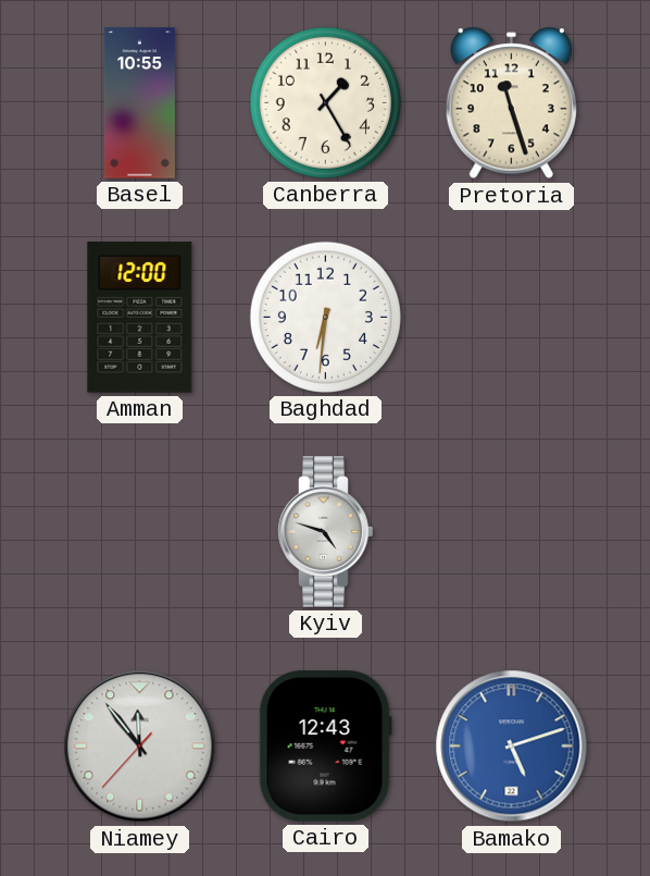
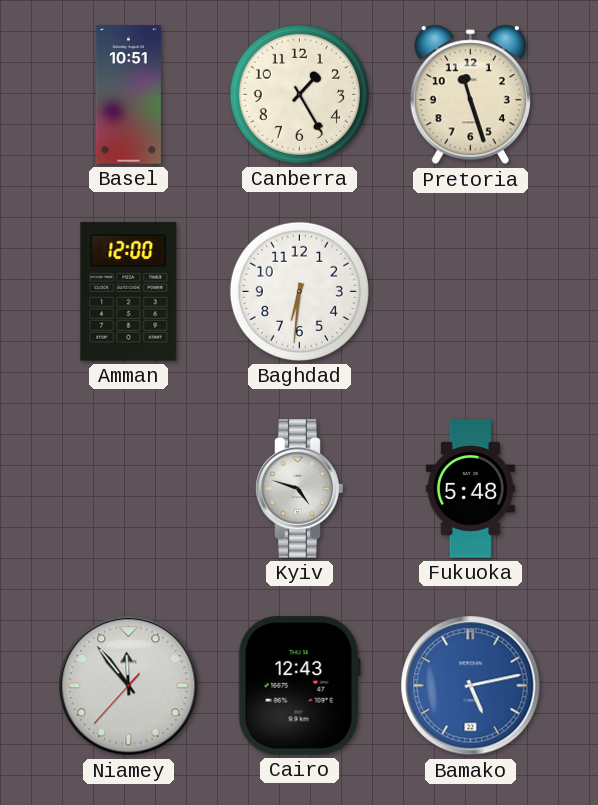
Basel: 10:55 -> 10:51
Fukuoka: none -> 5:48
Bamako: 5:12 -> 5:13
